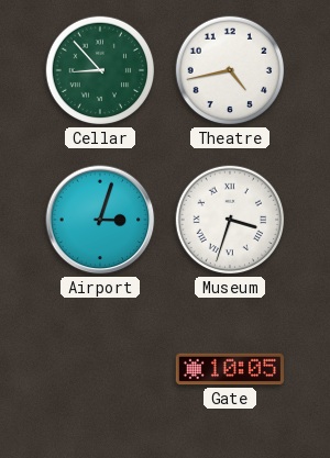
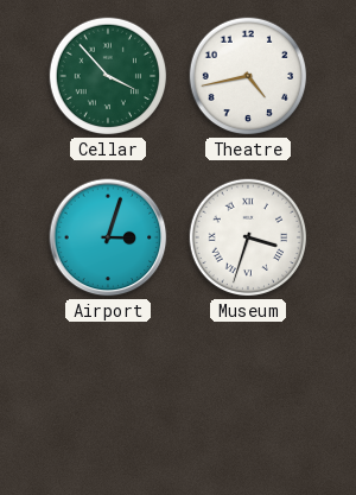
Cellar: 8:53 -> 3:53
Gate: 10:05 -> none
